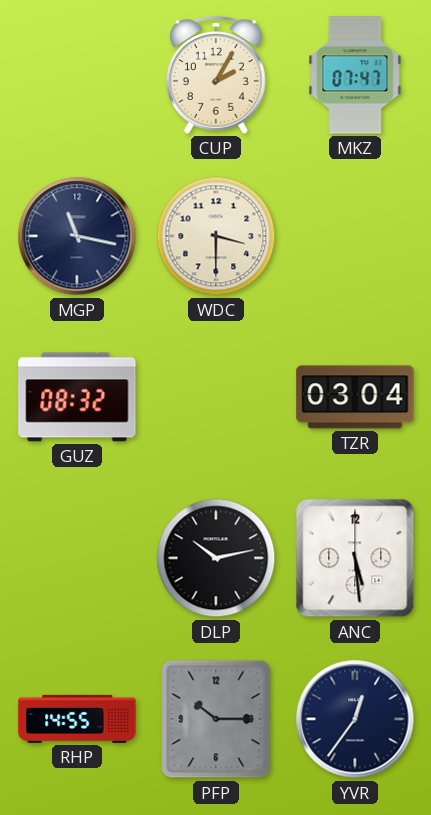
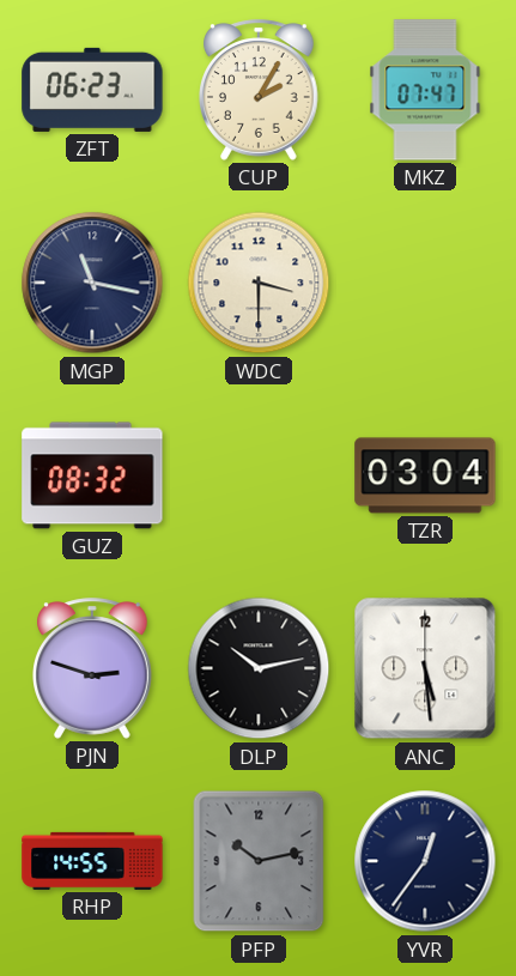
ZFT: none -> 06:23
PJN: none -> 2:48
PFP: 10:15 -> 10:13
